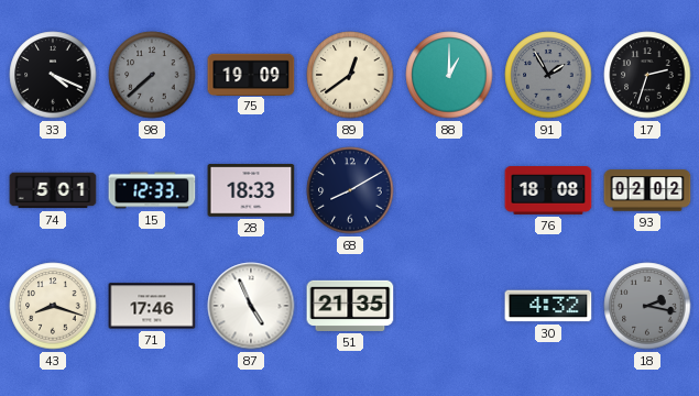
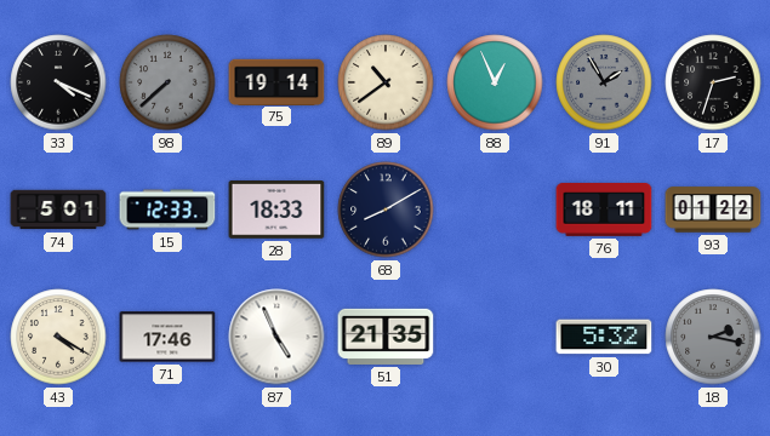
75: 19:09 -> 19:14
89: 12:39 -> 10:39
88: 1:00 -> 12:56
76: 18:08 -> 18:11
93: 02:02 -> 01:22
43: 8:18 -> 4:20
30: 4:32 -> 5:32
